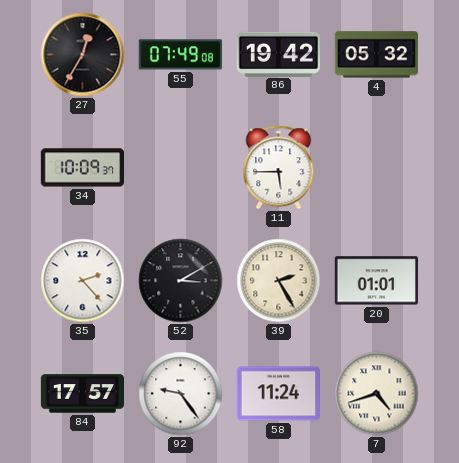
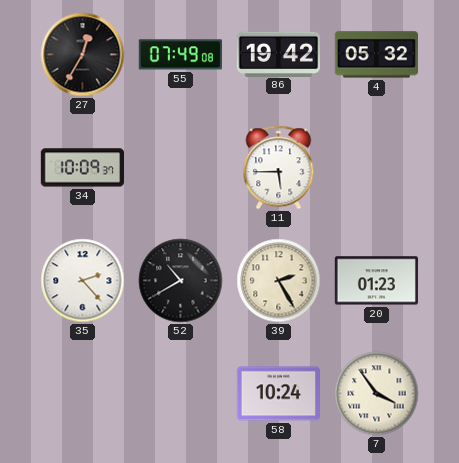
52: 3:10 -> 10:40
20: 01:01 -> 01:23
84: 17:57 -> none
92: 9:24 -> none
58: 11:24 -> 10:24
7: 4:42 -> 3:54
